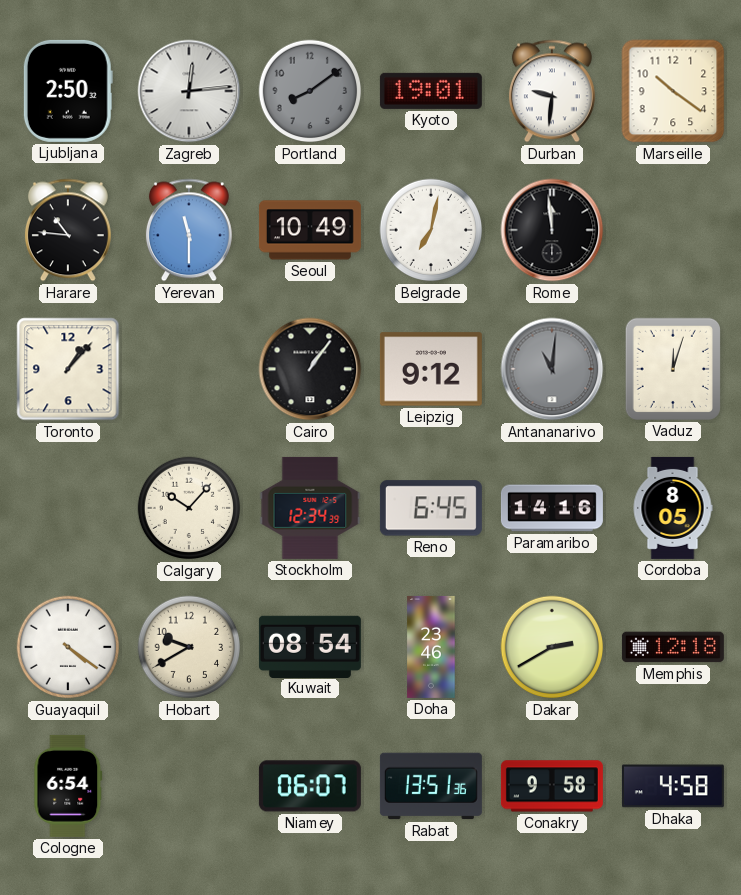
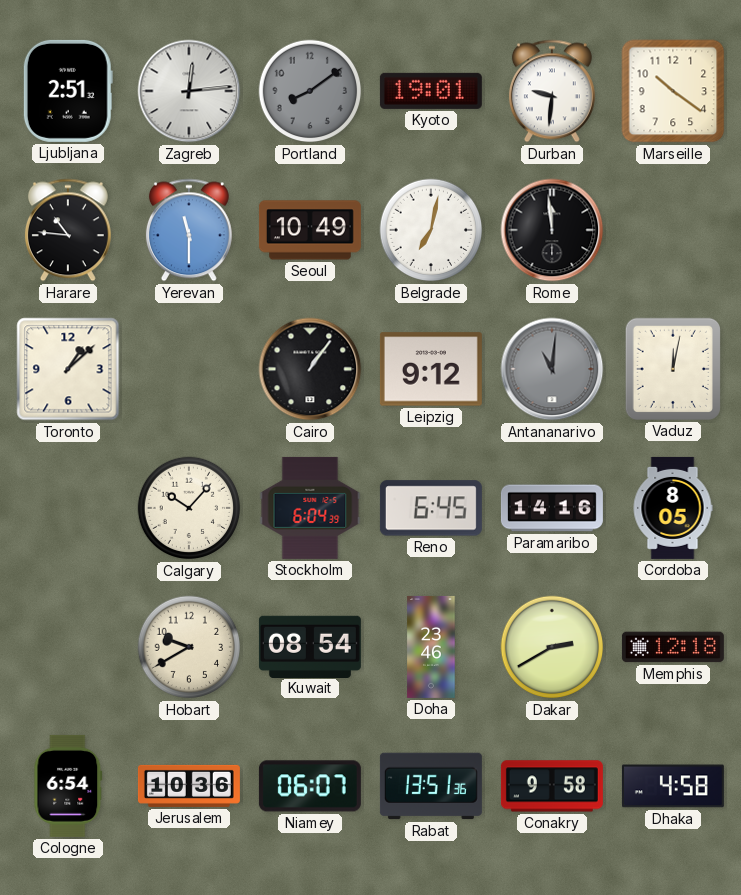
Ljubljana: 2:50 -> 2:51
Toronto: 1:07 -> 1:08
Vaduz: 12:03 -> 12:02
Stockholm: 12:34 -> 6:04
Guayaquil: 4:21 -> none
Jerusalem: none -> 10:36
